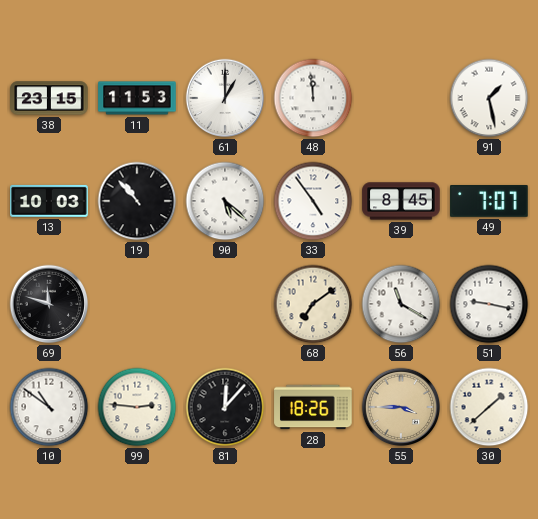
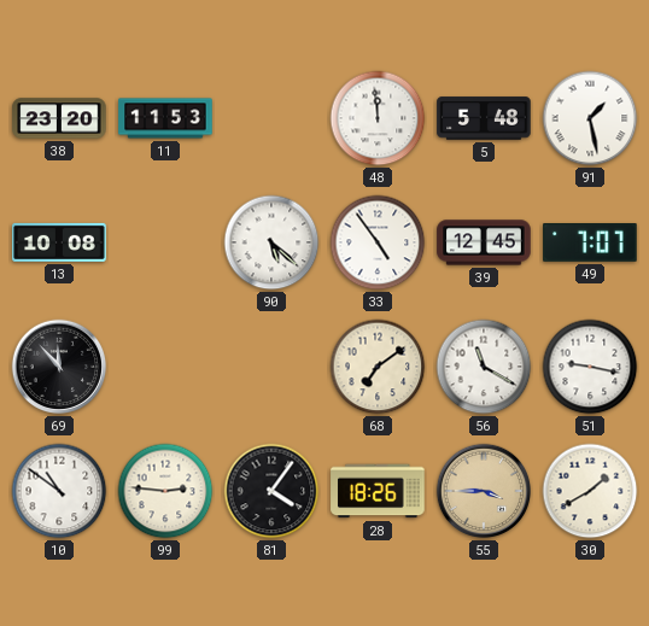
38: 23:15 -> 23:20
61: 1:00 -> none
5: none -> 5:48
13: 10:03 -> 10:08
19: 10:53 -> none
39: 8:45 -> 12:45
69: 11:48 -> 11:53
81: 12:07 -> 4:06
30: 1:38 -> 1:40
